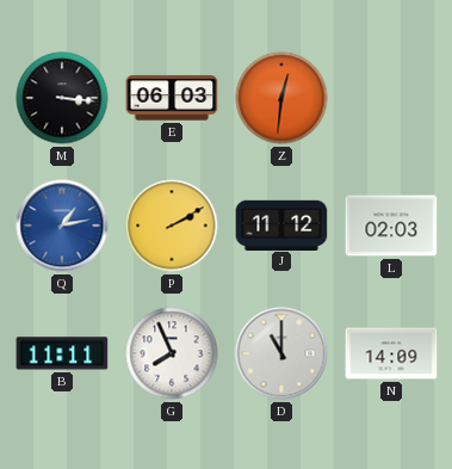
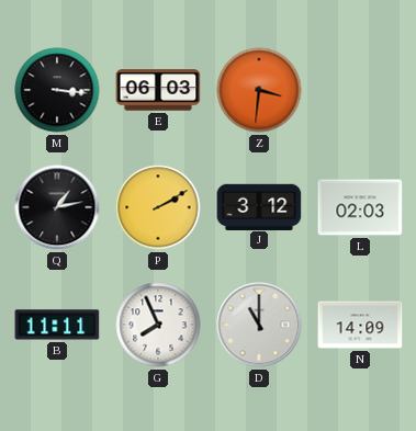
Z: 12:31 -> 3:31
Q dial: blue -> black
J: 11:12 -> 3:12
